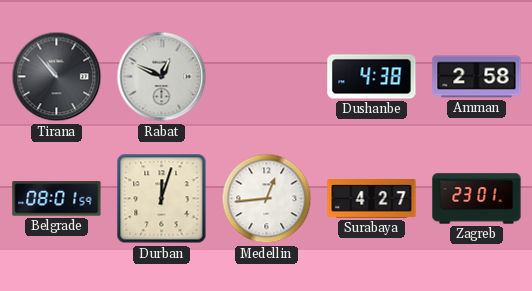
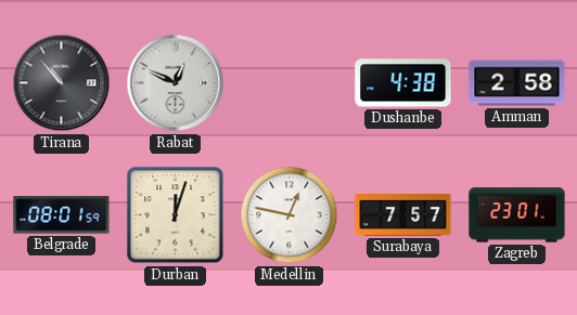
Medellin: 12:44 -> 12:47
Surabaya: 4:27 -> 7:57
